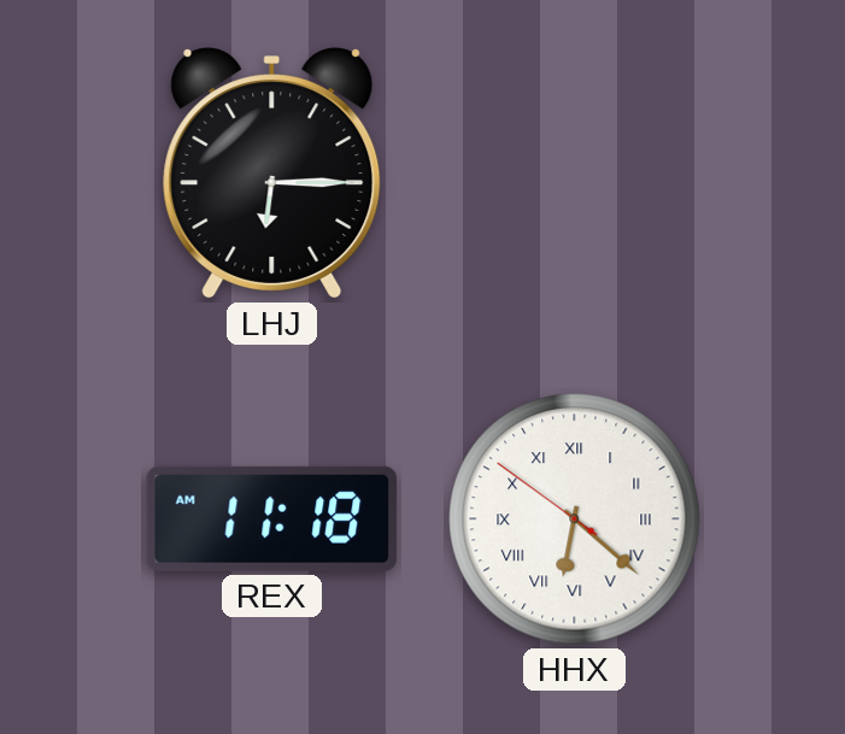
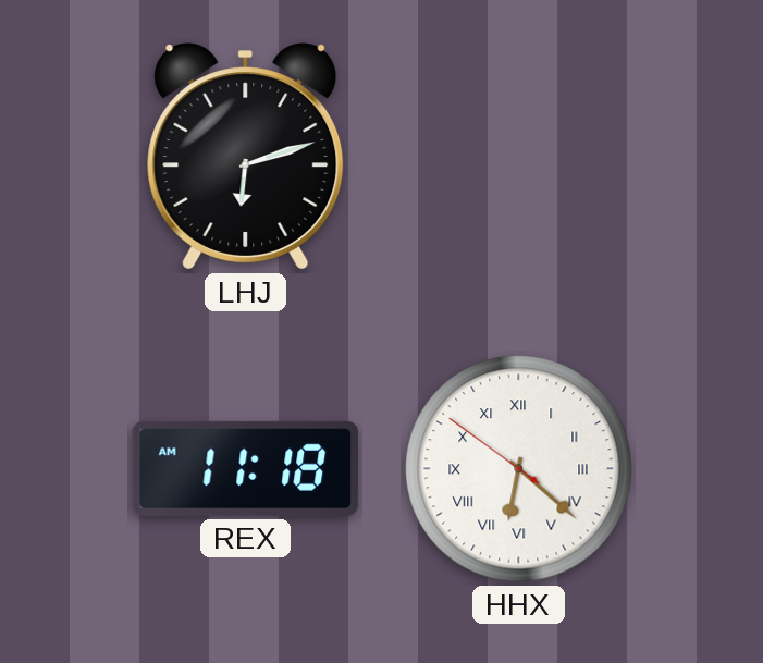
LHJ: 6:15 -> 6:12
